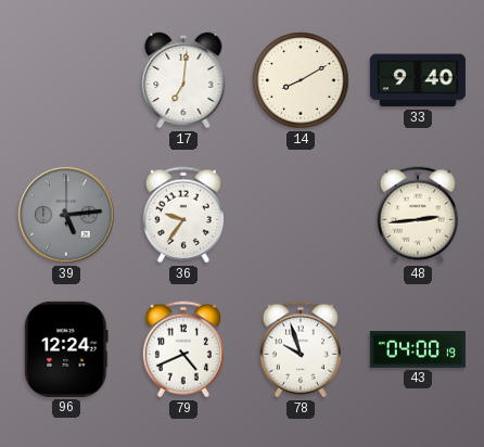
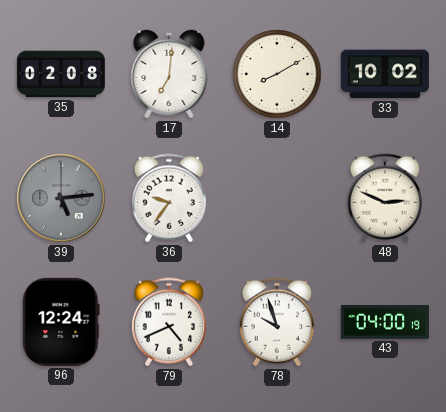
35: none -> 02:08
33: 9:40 -> 10:02
48: 2:44 -> 2:49
